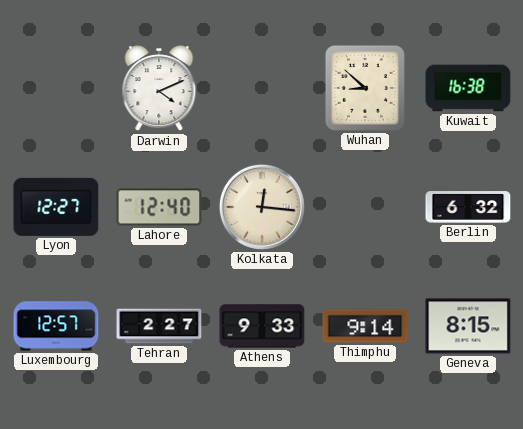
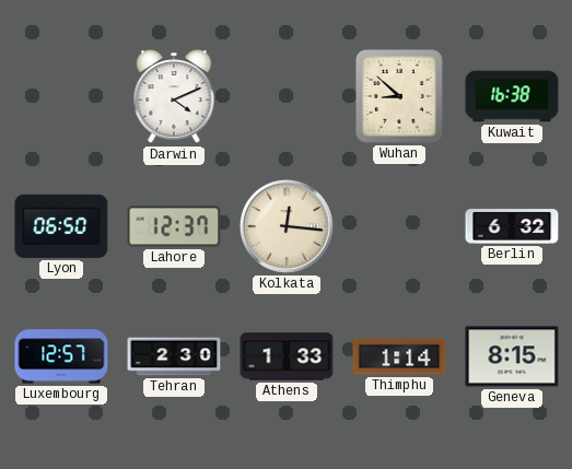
Lyon: 12:27 -> 06:50
Lahore: 12:40 -> 12:37
Tehran: 2:27 -> 2:30
Athens: 9:33 -> 1:33
Thimphu: 9:14 -> 1:14
